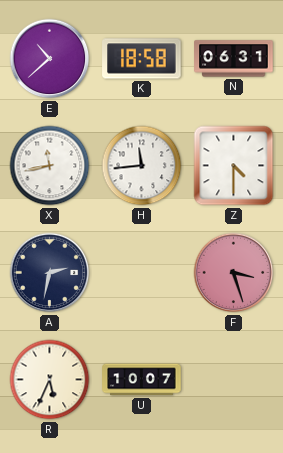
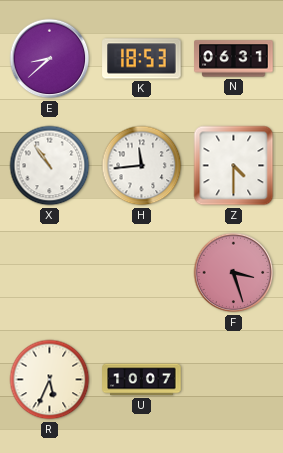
E: 10:38 -> 8:38
K: 18:58 -> 18:53
X: 11:43 -> 10:54
A: 2:32 -> none
